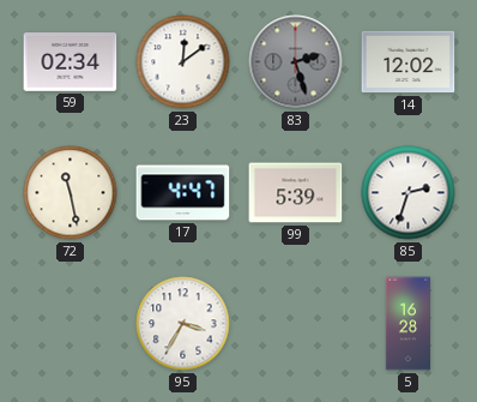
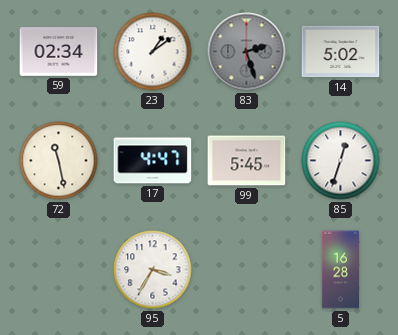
23: 12:09 -> 1:09
14: 12:02 -> 5:02
99: 5:39 -> 5:45
85: 2:33 -> 12:33
